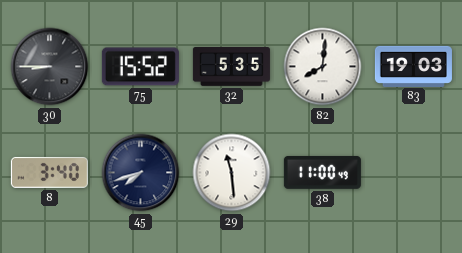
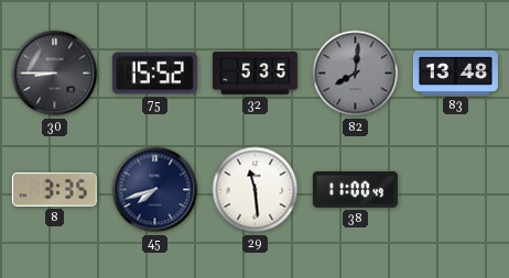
82 dial: white -> grey
83: 19:03 -> 13:48
8: 3:40 -> 3:35
